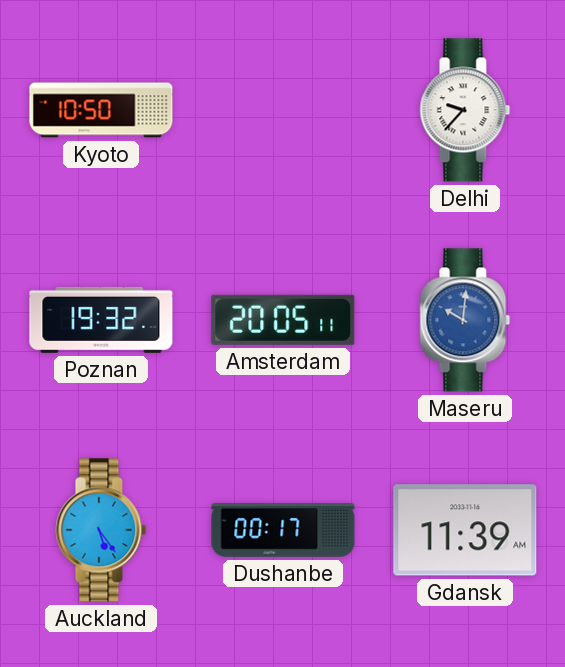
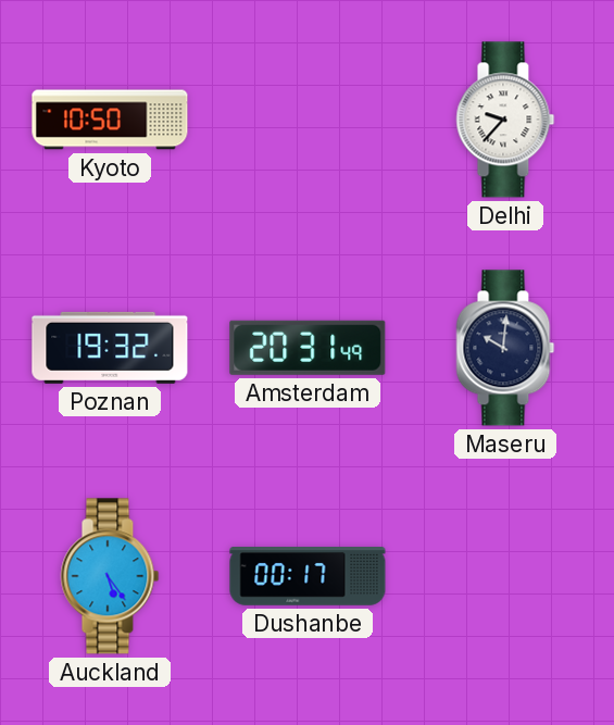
Amsterdam: 20:05 -> 20:31
Maseru dial: blue -> navy
Gdansk: 11:39 -> none
